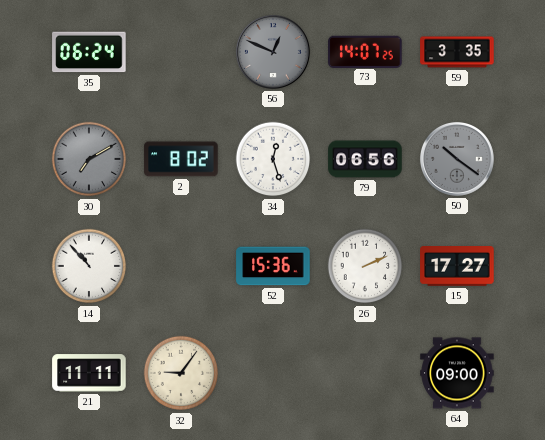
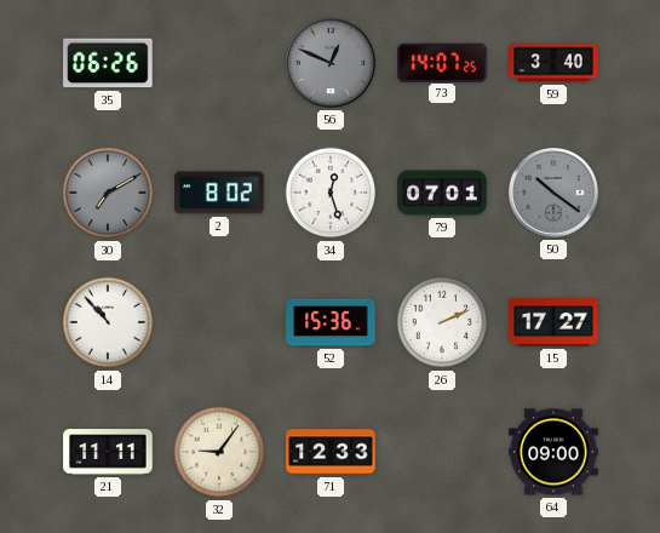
35: 06:24 -> 06:26
59: 3:35 -> 3:40
79: 06:56 -> 07:01
71: none -> 12:33
